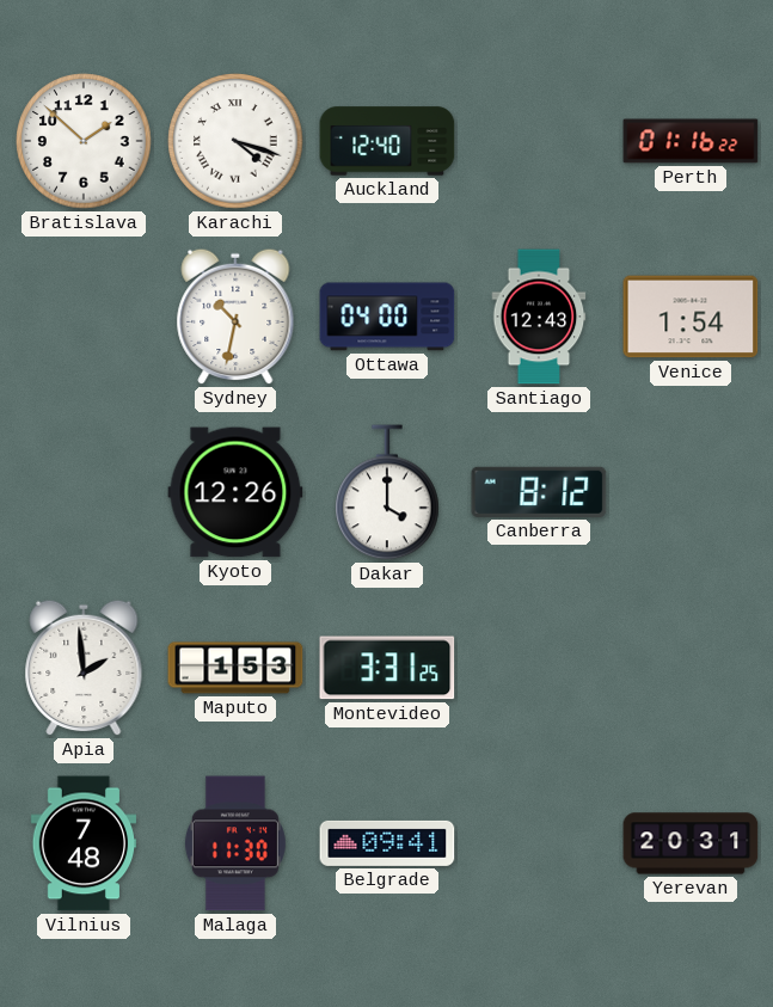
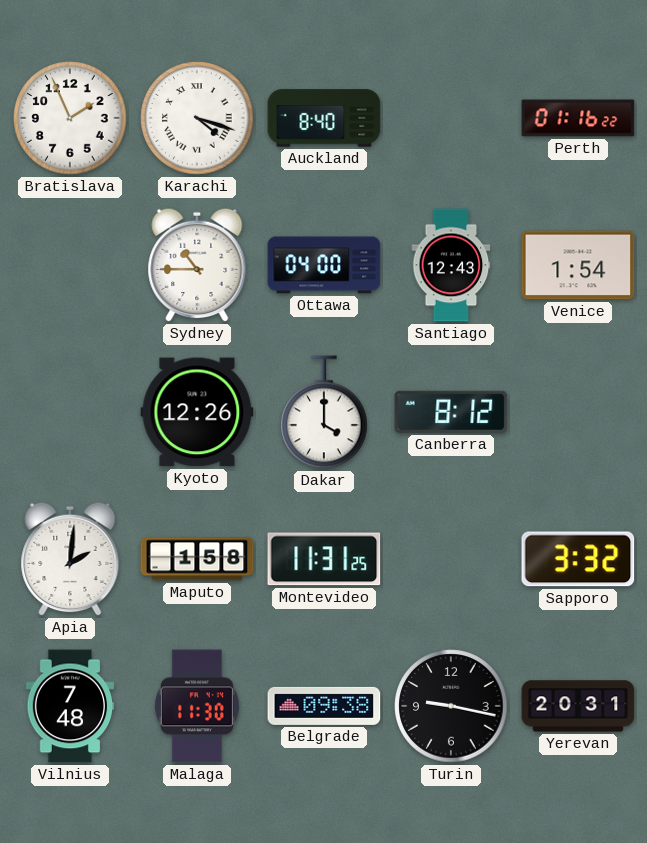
Bratislava: 1:52 -> 1:56
Auckland: 12:40 -> 8:40
Sydney: 10:32 -> 10:45
Apia: 1:59 -> 2:01
Maputo: 1:53 -> 1:58
Montevideo: 3:31 -> 11:31
Sapporo: none -> 3:32
Belgrade: 09:41 -> 09:38
Turin: none -> 9:17
